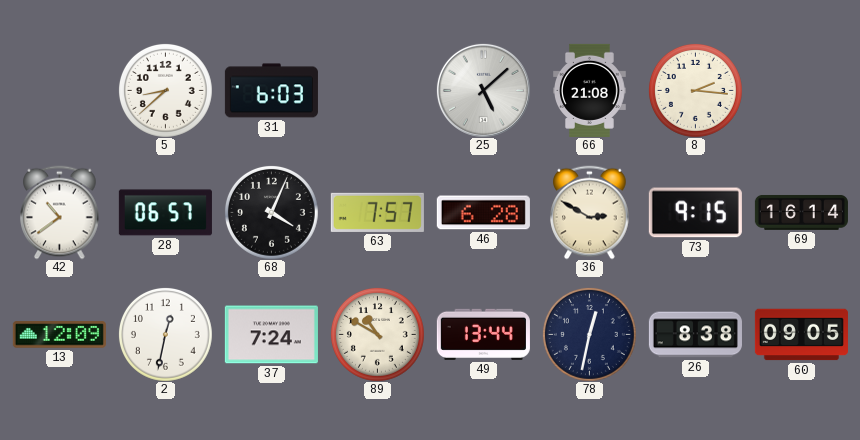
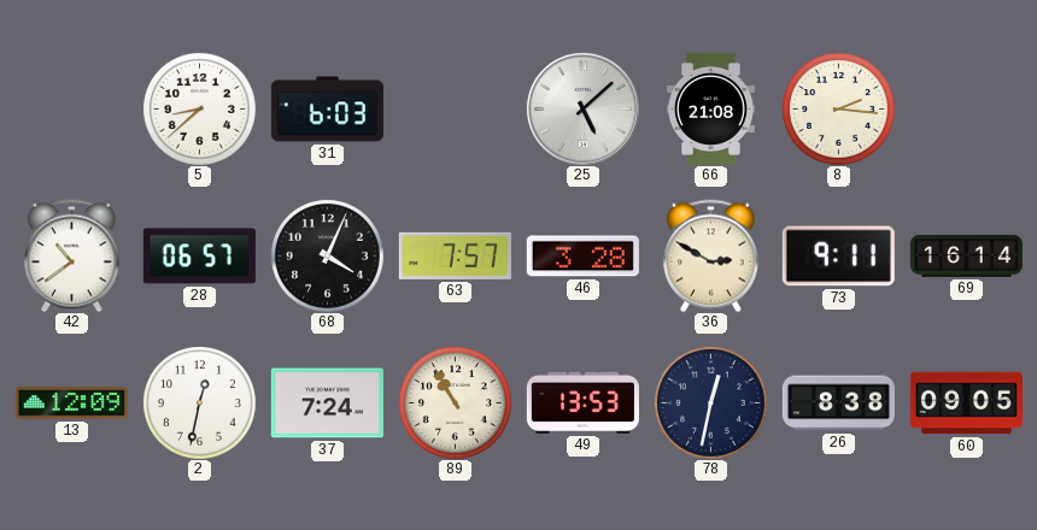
46: 6:28 -> 3:28
73: 9:15 -> 9:11
89: 10:50 -> 10:55
49: 13:44 -> 13:53
